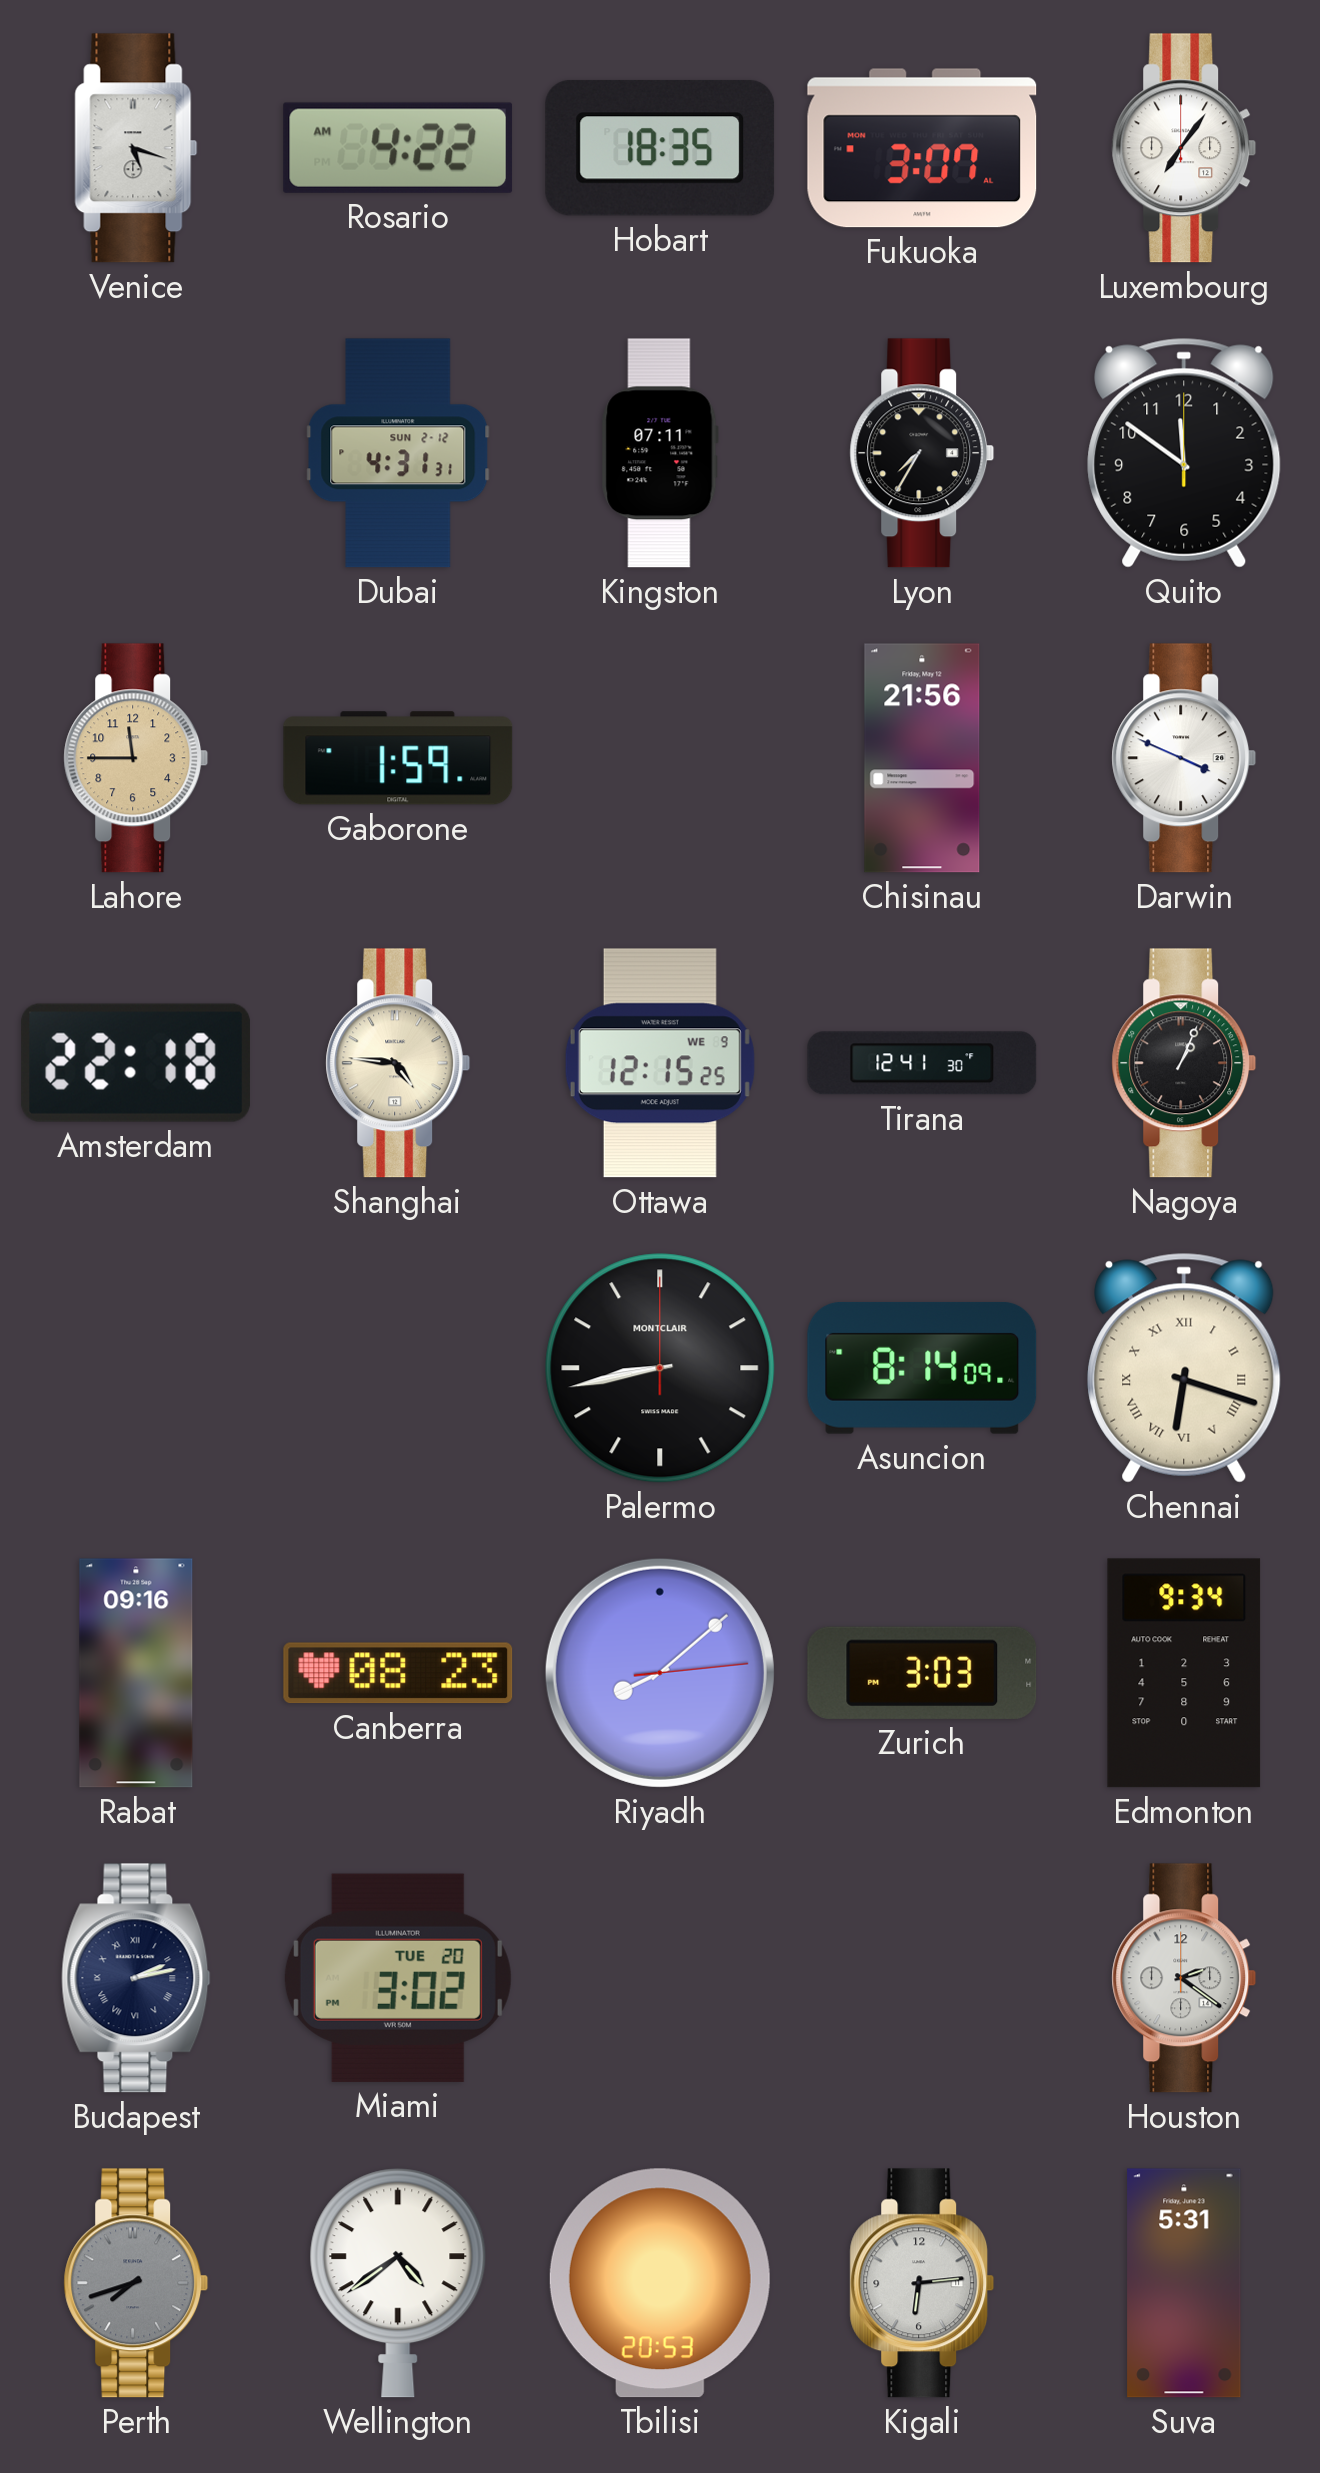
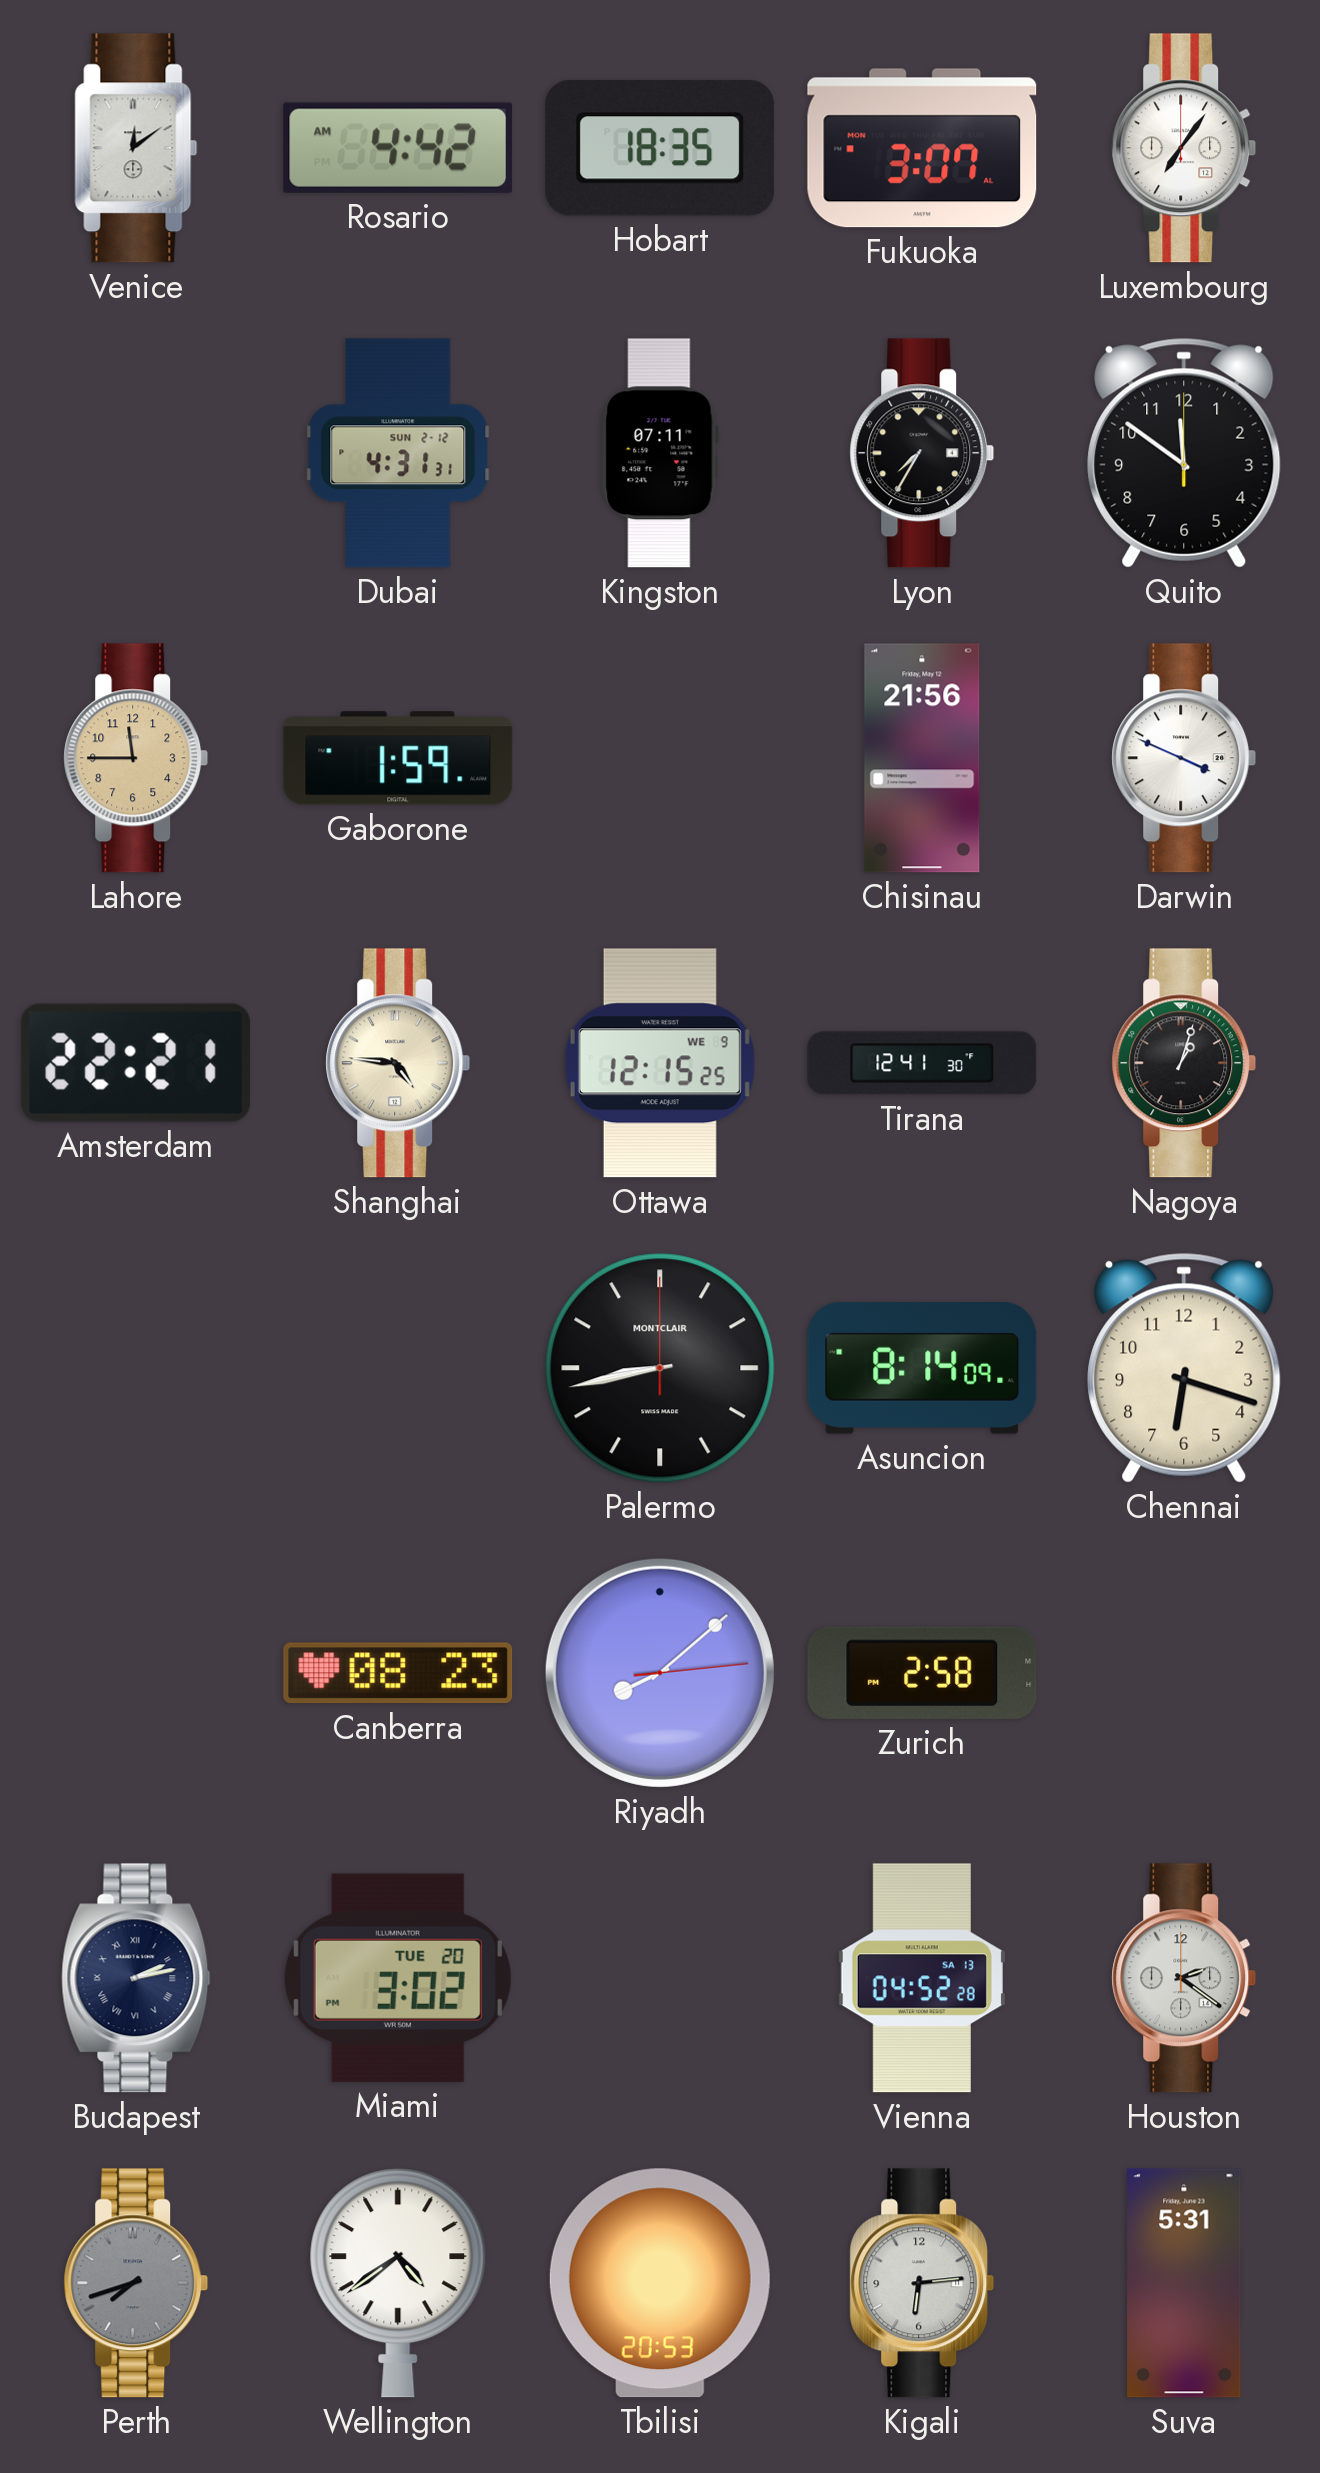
Venice: 5:18 -> 12:09
Rosario: 4:22 -> 4:42
Amsterdam: 22:18 -> 22:21
Nagoya: 1:04 -> 1:03
Chennai numerals: Roman -> Arabic
Rabat: 09:16 -> none
Zurich: 3:03 -> 2:58
Edmonton: 9:34 -> none
Vienna: none -> 04:52
